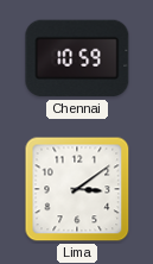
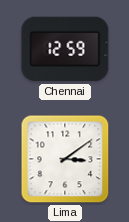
Chennai: 10:59 -> 12:59
